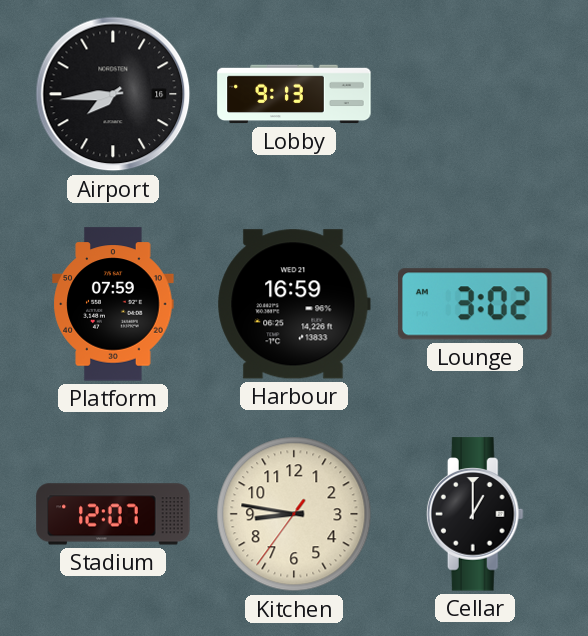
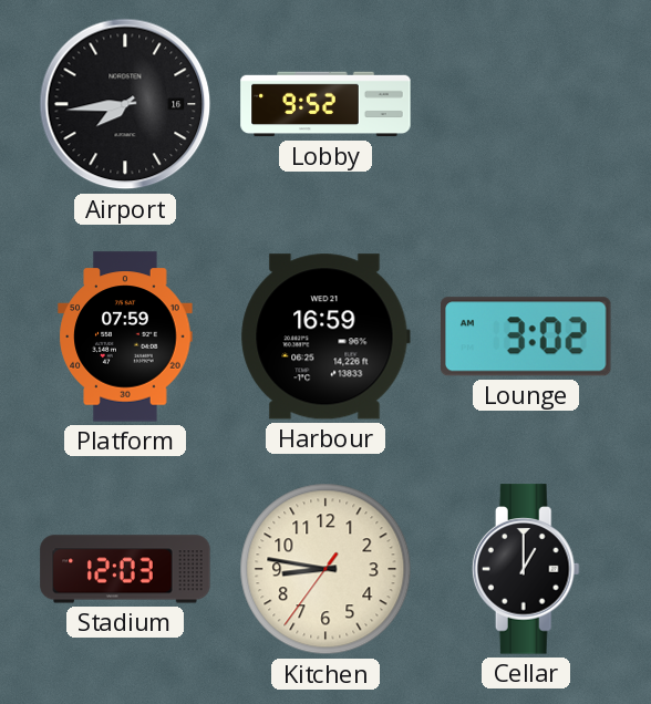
Lobby: 9:13 -> 9:52
Stadium: 12:07 -> 12:03
